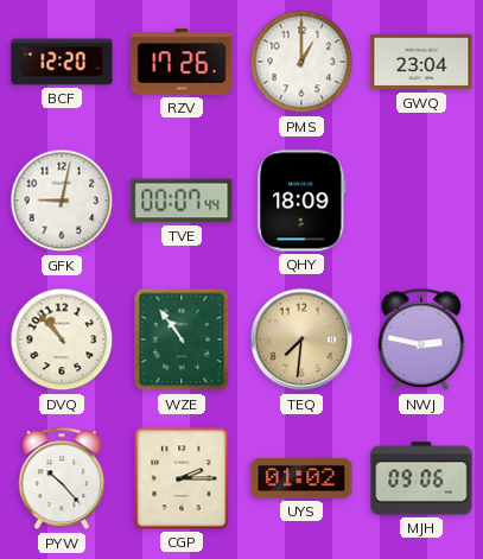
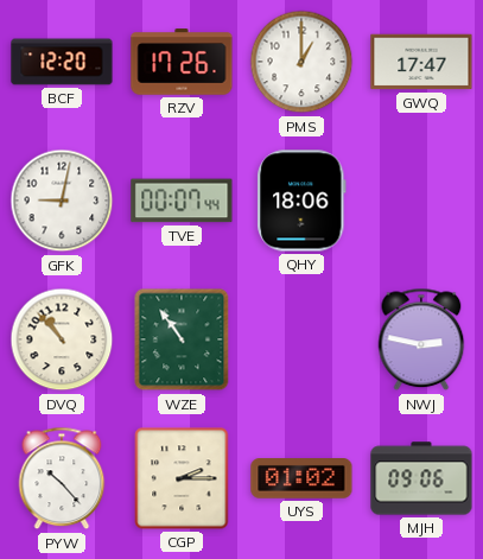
GWQ: 23:04 -> 17:47
QHY: 18:09 -> 18:06
TEQ: 7:31 -> none
